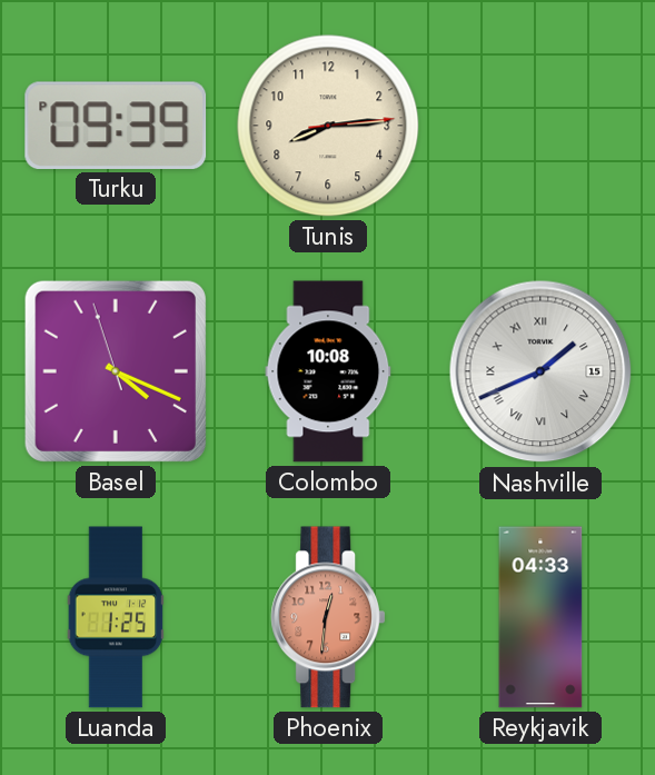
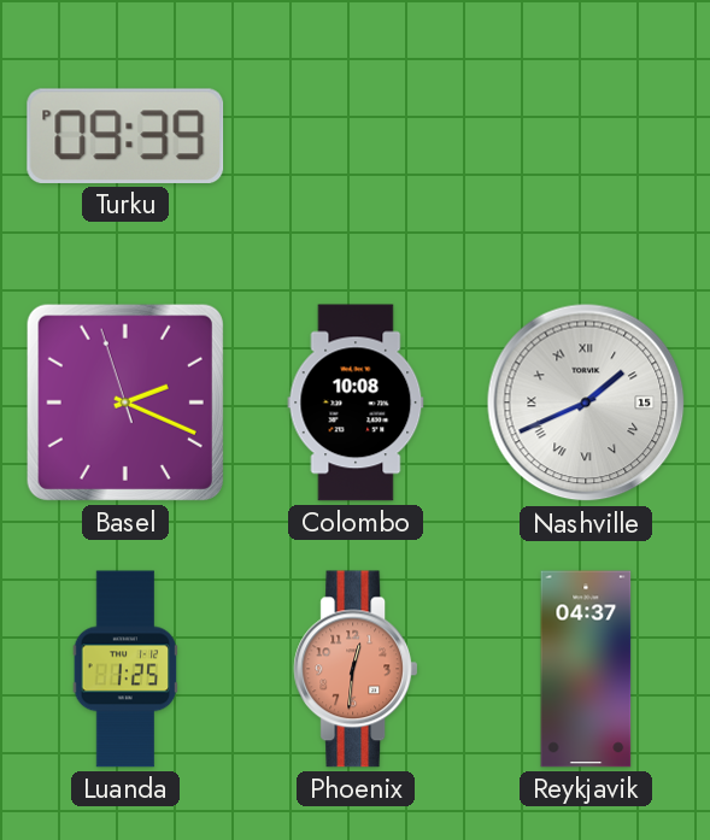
Tunis: 8:14 -> none
Basel: 4:18 -> 2:18
Reykjavik: 04:33 -> 04:37
